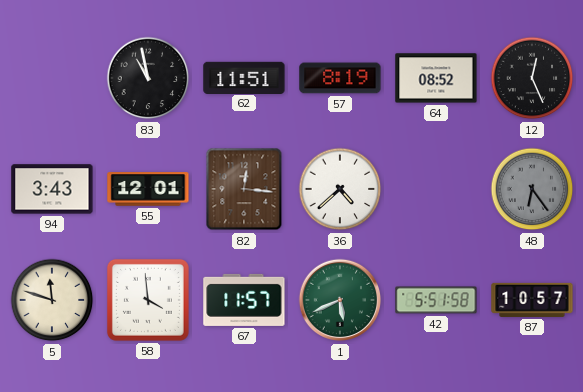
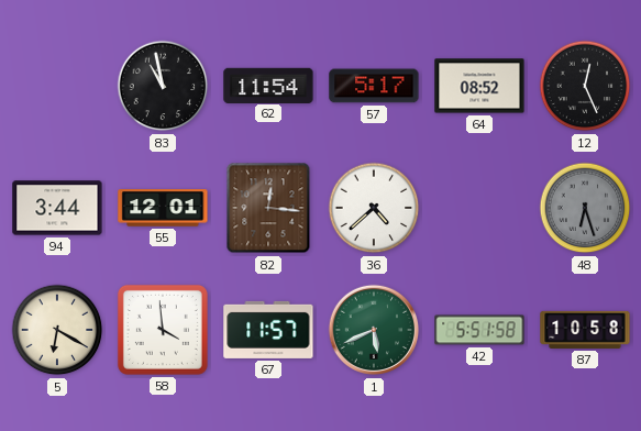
62: 11:51 -> 11:54
57: 8:19 -> 5:17
94: 3:43 -> 3:44
48: 6:24 -> 6:27
5: 11:48 -> 6:20
87: 10:57 -> 10:58
